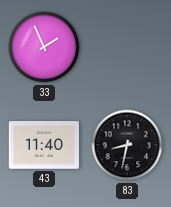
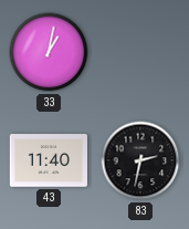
33: 1:56 -> 1:02
83: 8:32 -> 2:32
